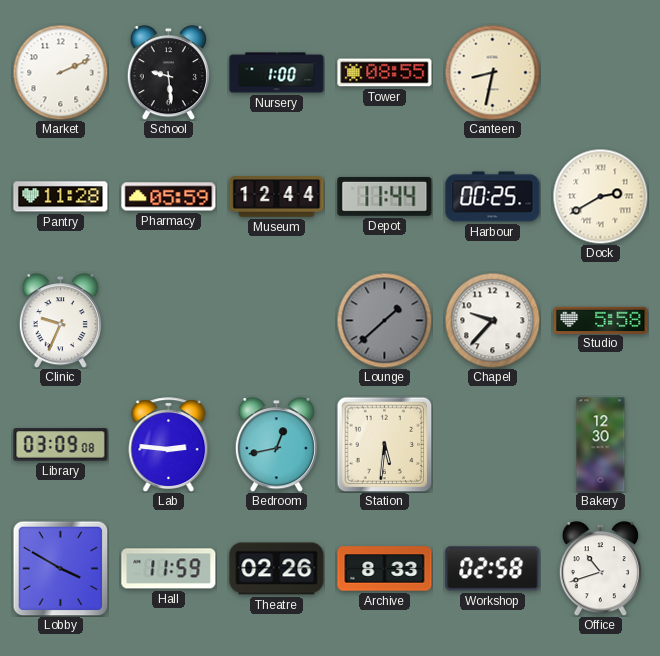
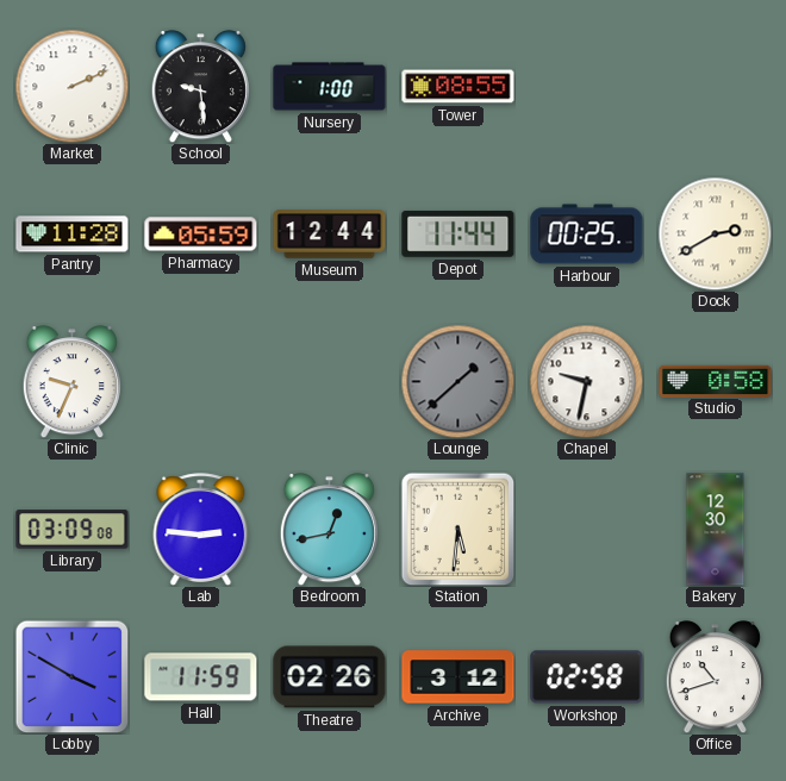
Canteen: 8:32 -> none
Chapel: 9:37 -> 9:32
Studio: 5:58 -> 0:58
Archive: 8:33 -> 3:12
